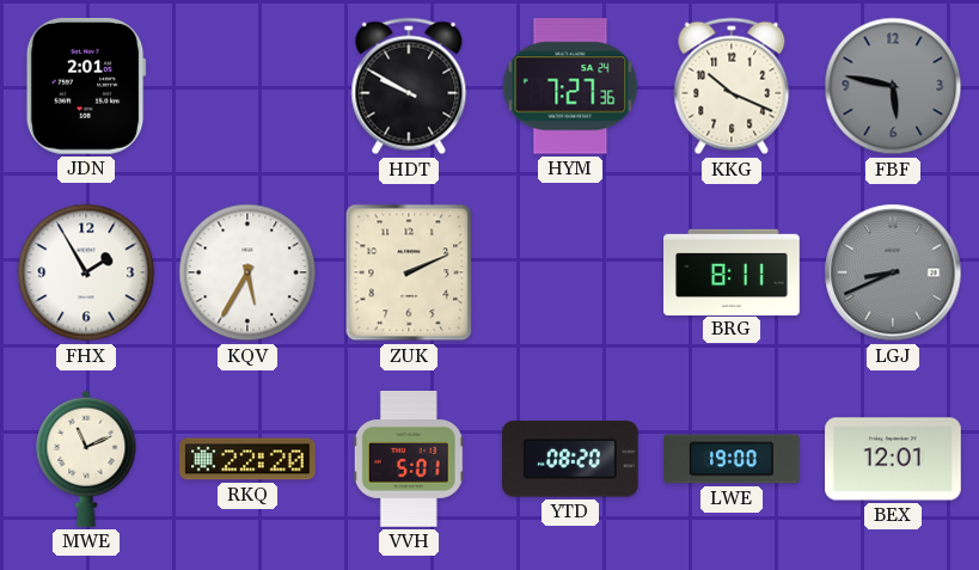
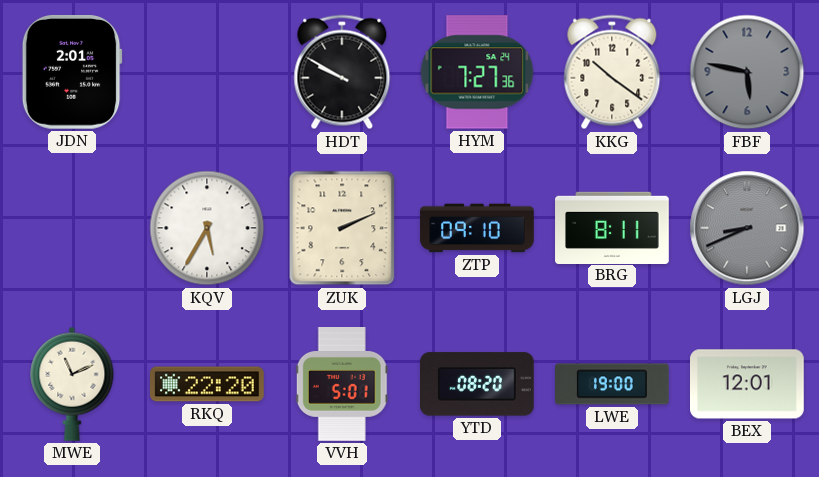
KKG: 10:19 -> 10:21
FHX: 1:55 -> none
ZTP: none -> 09:10
